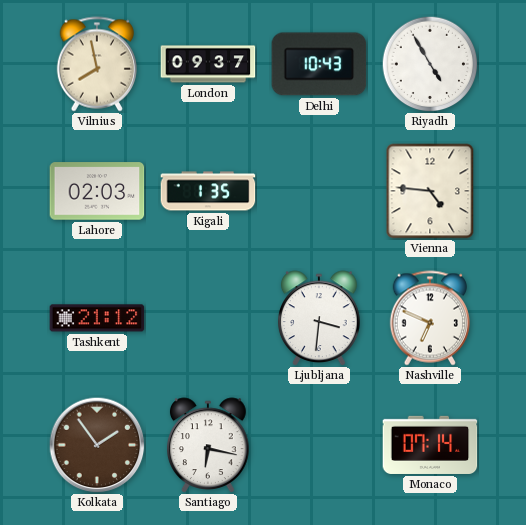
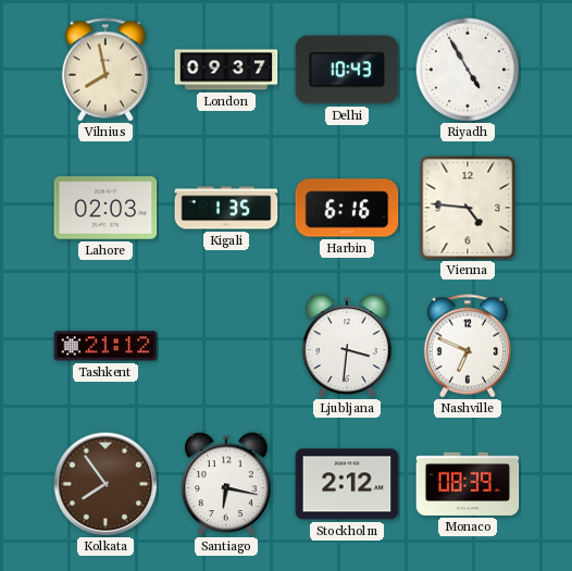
Harbin: none -> 6:16
Kolkata: 1:54 -> 7:54
Stockholm: none -> 2:12
Monaco: 07:14 -> 08:39
